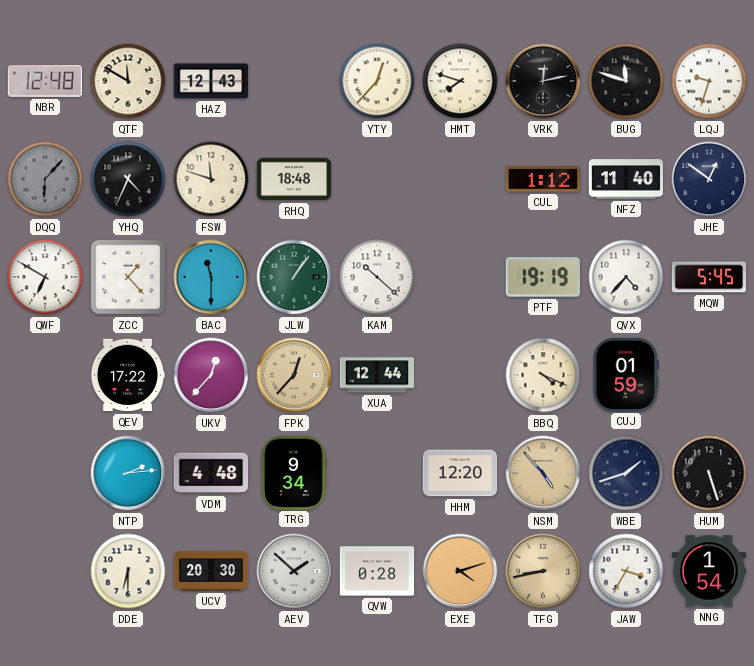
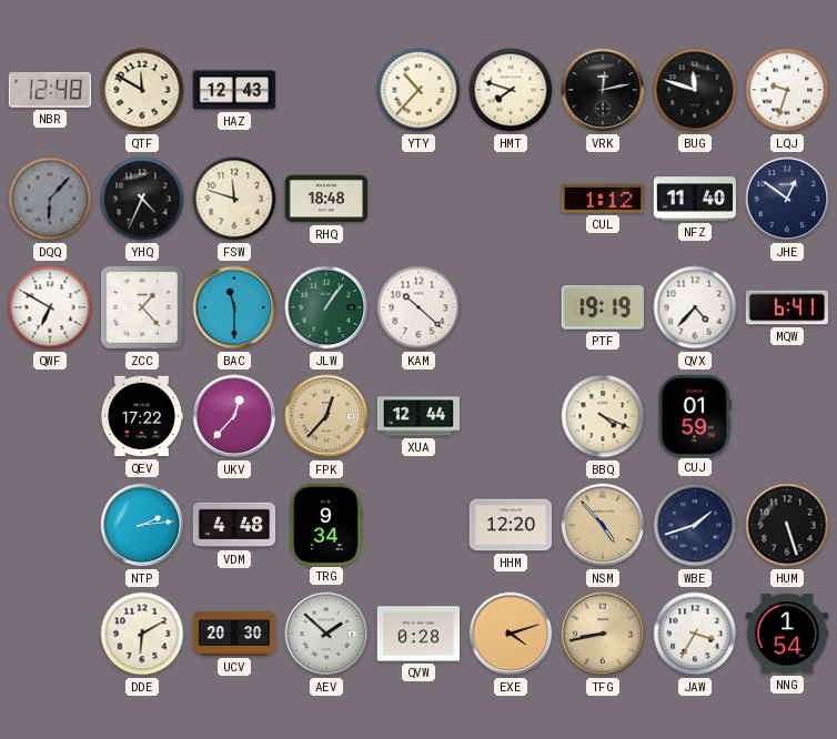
YTY: 12:37 -> 10:37
MQW: 5:45 -> 6:41
DDE: 6:30 -> 6:10
